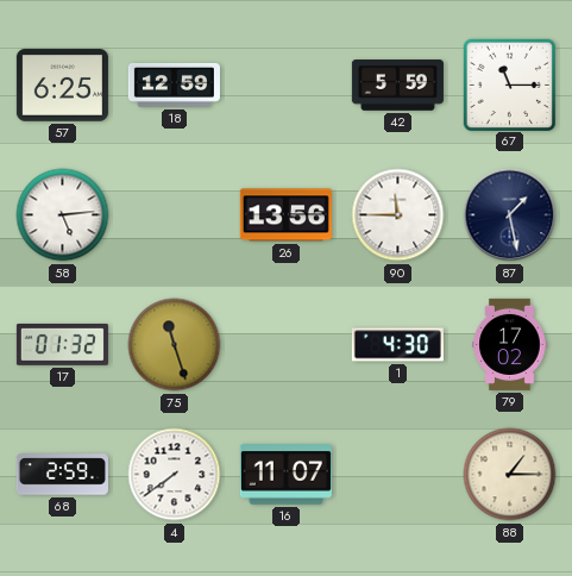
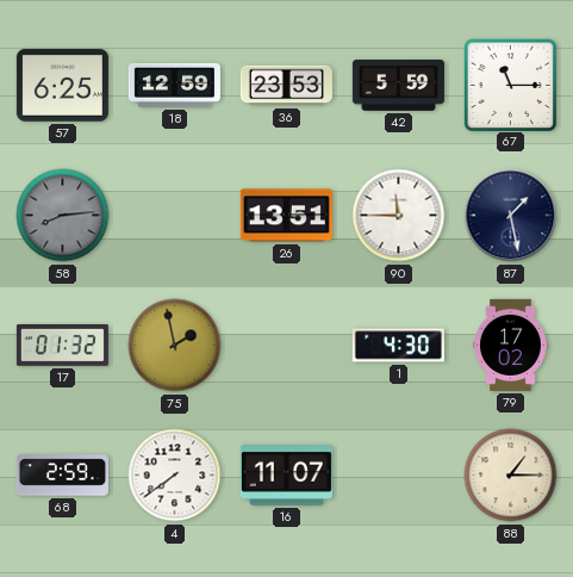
36: none -> 23:53
58: 5:14 -> 8:14
58 dial: white -> grey
26: 13:56 -> 13:51
75: 11:27 -> 1:58
